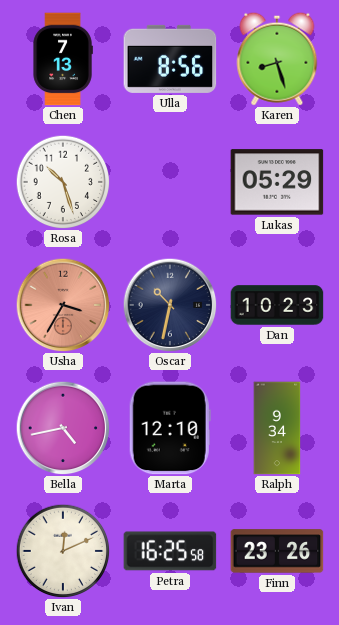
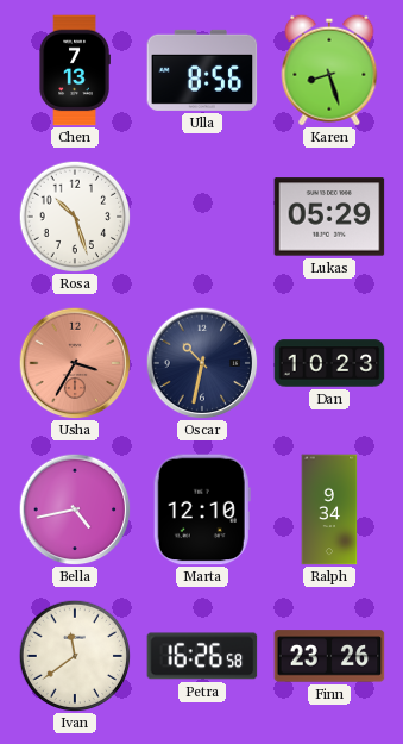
Ivan: 12:11 -> 11:39
Petra: 16:25 -> 16:26
